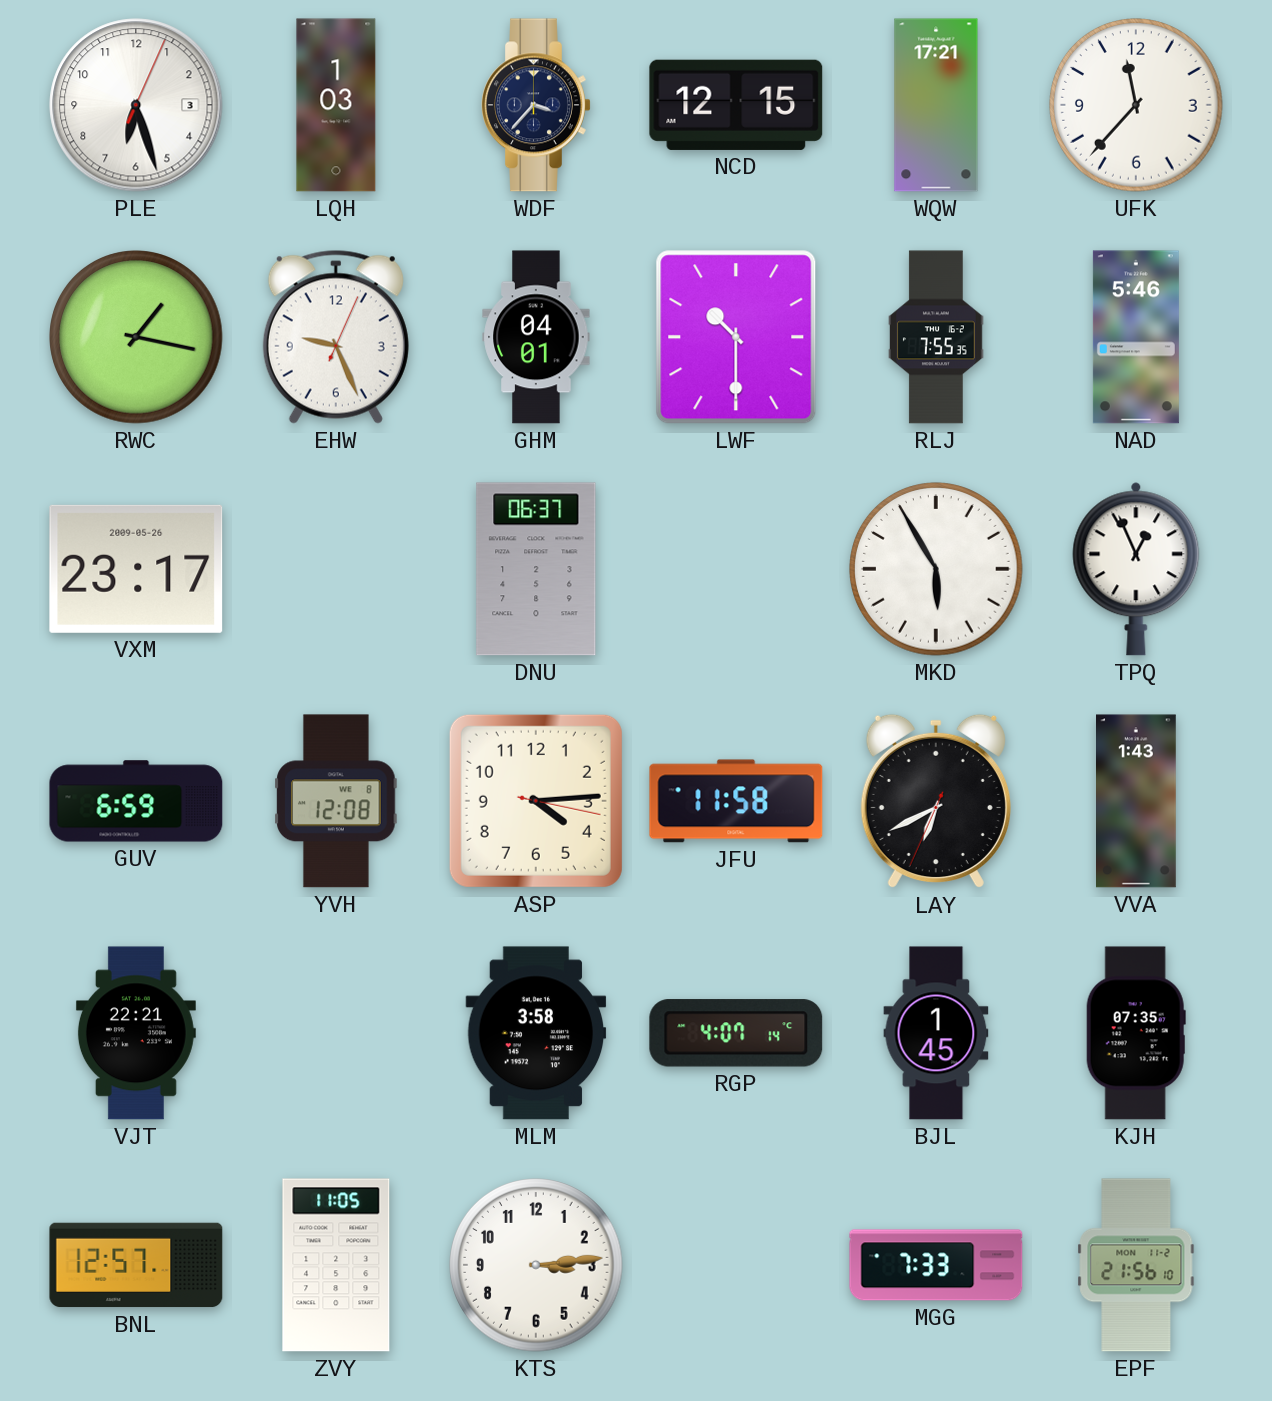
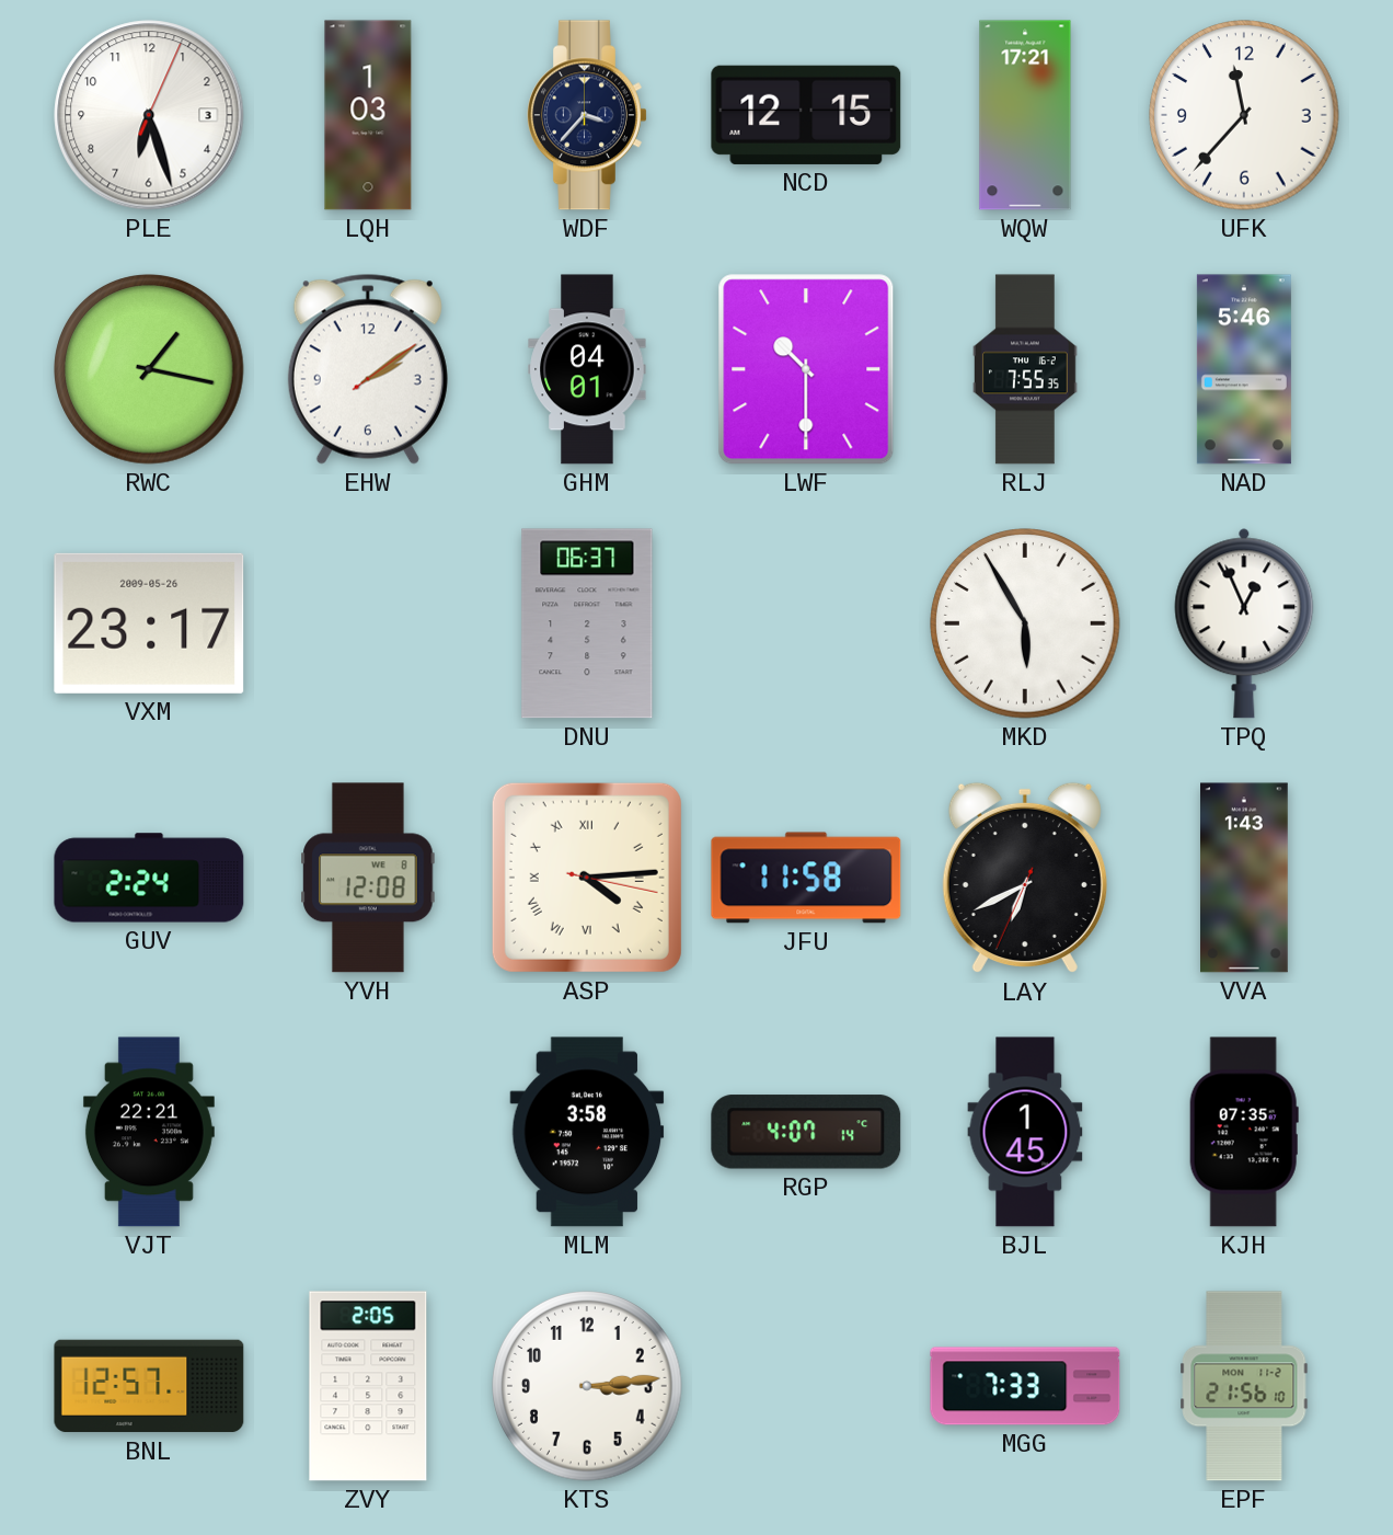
EHW: 9:26 -> 2:09
GUV: 6:59 -> 2:24
ASP numerals: Arabic -> Roman
ZVY: 11:05 -> 2:05
